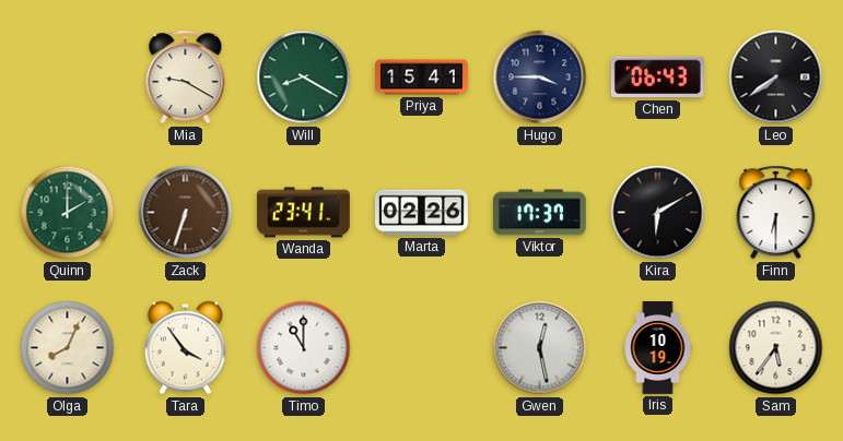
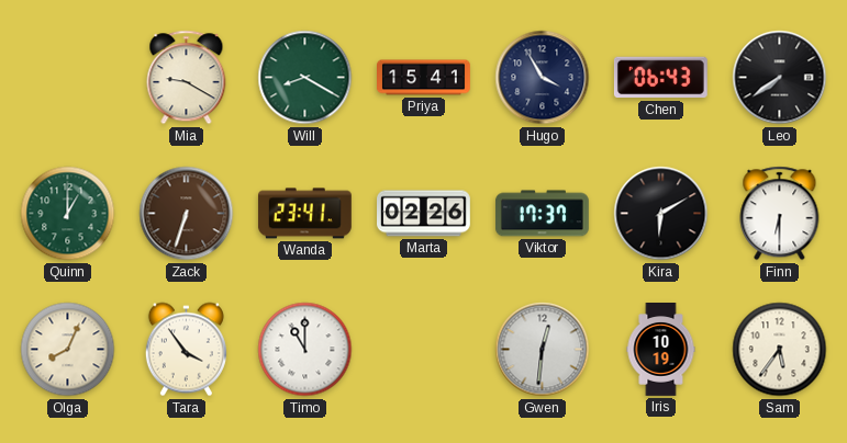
Hugo: 3:45 -> 3:55
Quinn: 2:00 -> 1:00
Gwen: 12:28 -> 12:31
